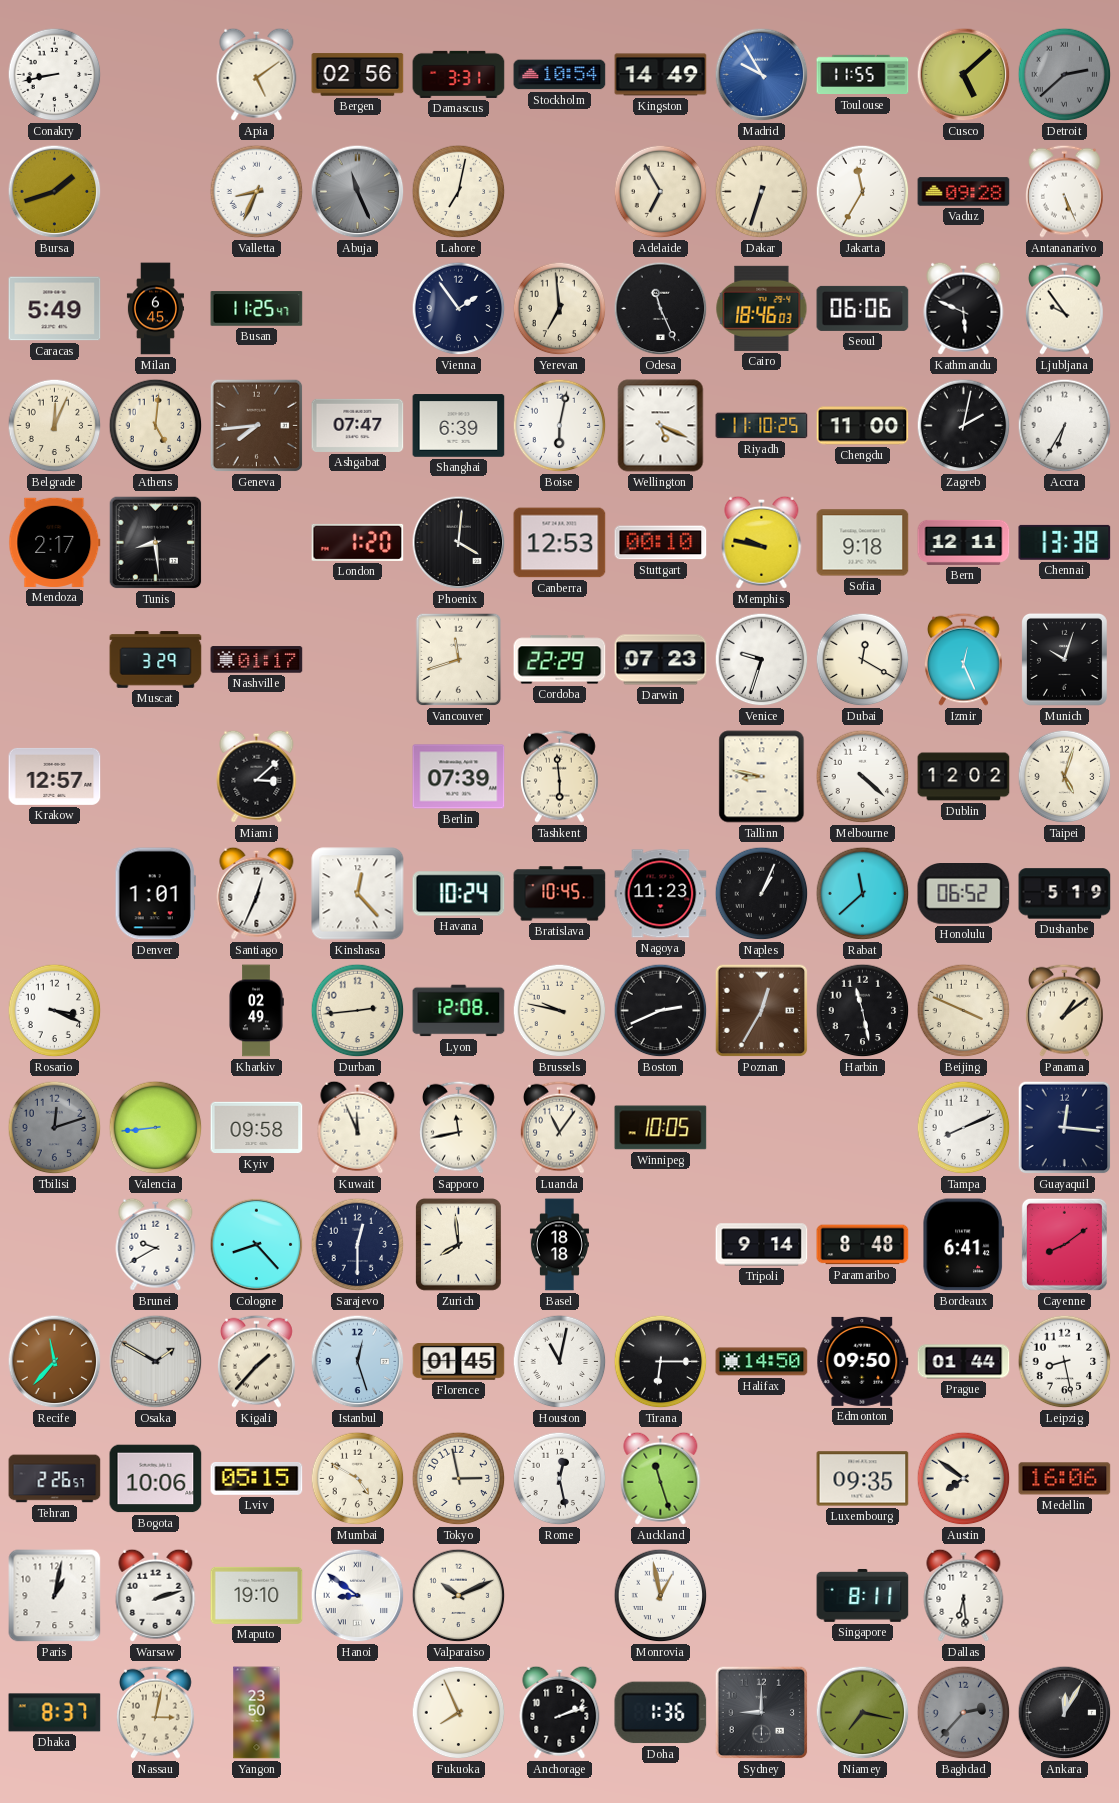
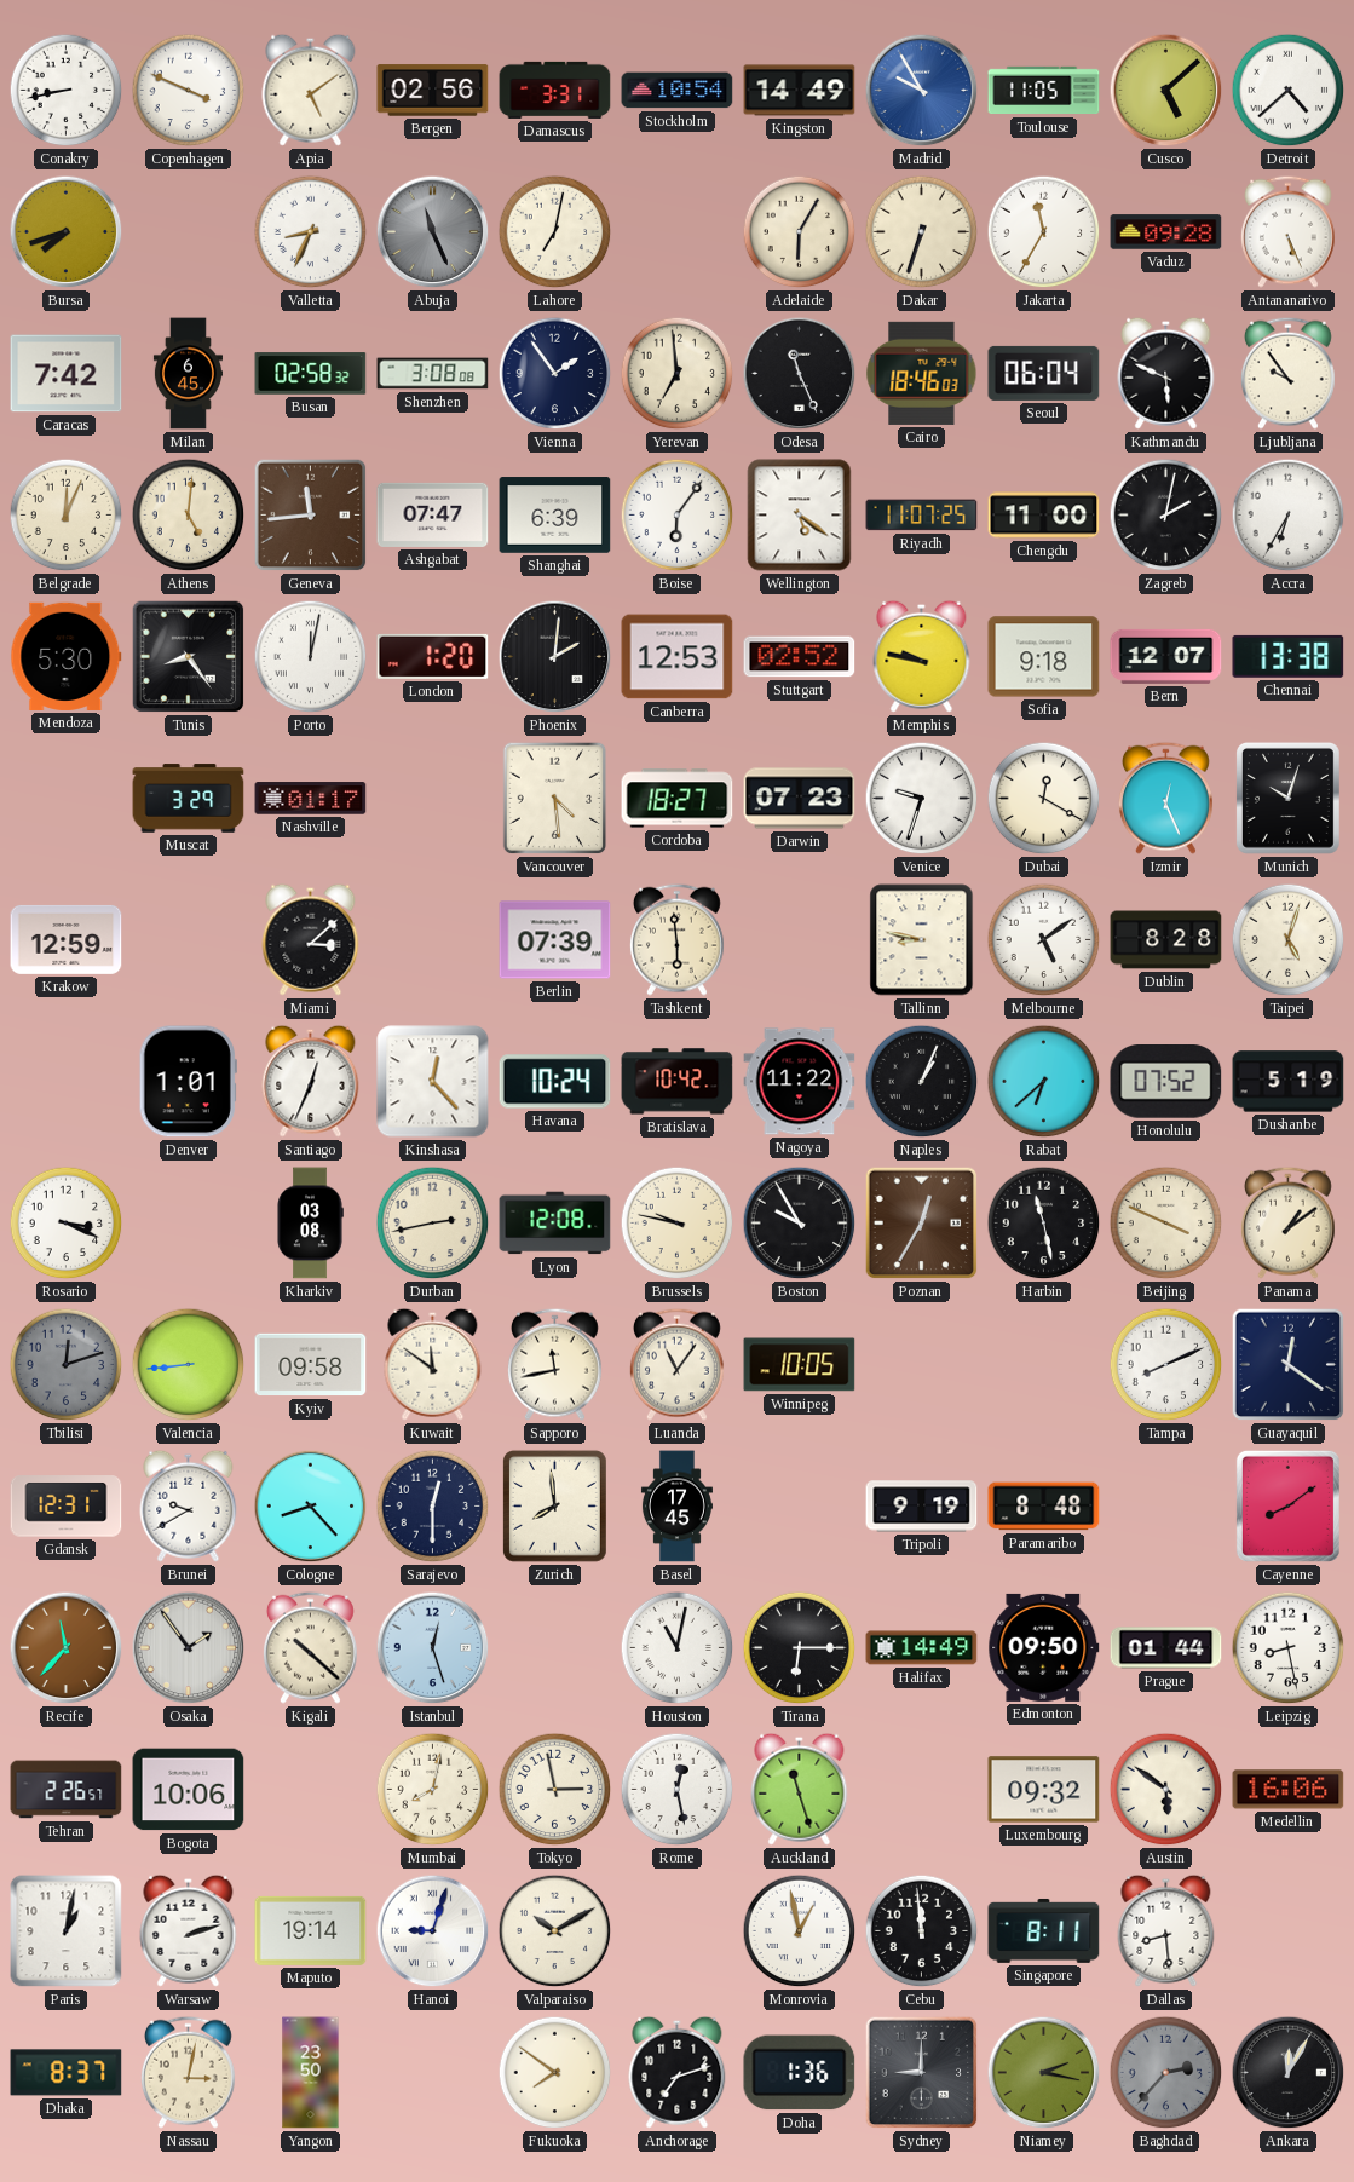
Copenhagen: none -> 3:49
Toulouse: 11:55 -> 11:05
Detroit: 2:38 -> 4:38
Detroit dial: grey -> white
Bursa: 1:42 -> 7:42
Adelaide: 6:55 -> 6:05
Caracas: 5:49 -> 7:42
Busan: 11:25 -> 02:58
Shenzhen: none -> 3:08
Seoul: 06:06 -> 06:04
Geneva: 7:44 -> 11:44
Boise: 6:02 -> 6:06
Wellington: 5:19 -> 5:21
Riyadh: 11:10 -> 11:07
Mendoza: 2:17 -> 5:30
Tunis: 8:29 -> 8:24
Porto: none -> 12:02
Phoenix: 4:01 -> 2:01
Stuttgart: 00:10 -> 02:52
Bern: 12:11 -> 12:07
Vancouver: 11:42 -> 4:29
Cordoba: 22:29 -> 18:27
Krakow: 12:57 -> 12:59
Melbourne: 4:22 -> 5:09
Dublin: 12:02 -> 8:28
Bratislava: 10:45 -> 10:42
Nagoya: 11:23 -> 11:22
Rabat: 11:38 -> 6:38
Honolulu: 06:52 -> 07:52
Kharkiv: 02:49 -> 03:08
Durban: 2:44 -> 2:43
Boston: 2:41 -> 9:55
Kuwait: 11:56 -> 11:51
Guayaquil: 12:16 -> 12:21
Gdansk: none -> 12:31
Basel: 18:18 -> 17:45
Tripoli: 9:14 -> 9:19
Bordeaux: 6:41 -> none
Osaka: 1:50 -> 1:54
Kigali: 1:37 -> 10:22
Florence: 01:45 -> none
Halifax: 14:50 -> 14:49
Lviv: 05:15 -> none
Mumbai: 4:50 -> 8:02
Luxembourg: 09:35 -> 09:32
Austin: 7:51 -> 5:51
Maputo: 19:10 -> 19:14
Hanoi: 8:51 -> 9:03
Valparaiso: 10:11 -> 10:10
Cebu: none -> 11:59
Dallas: 6:29 -> 8:29
Fukuoka: 7:56 -> 7:51
Anchorage: 2:12 -> 7:12
Niamey: 7:17 -> 2:17
